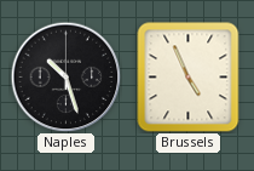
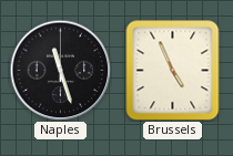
Naples: 10:27 -> 11:27
